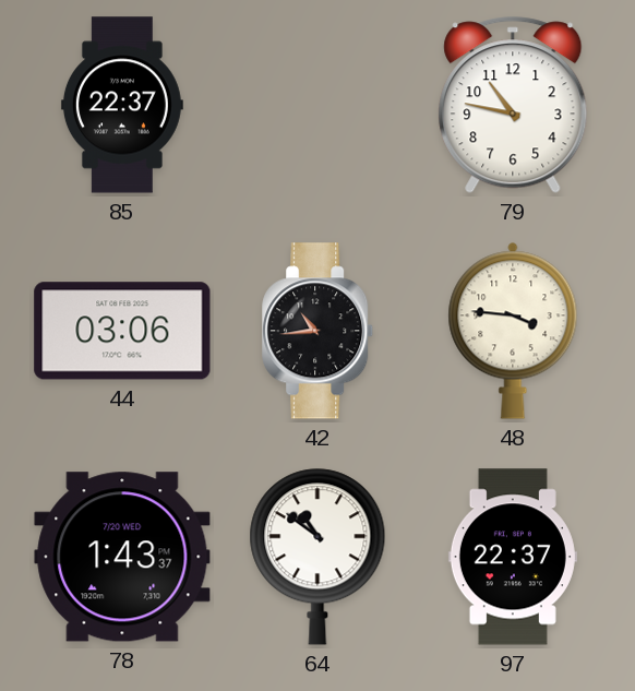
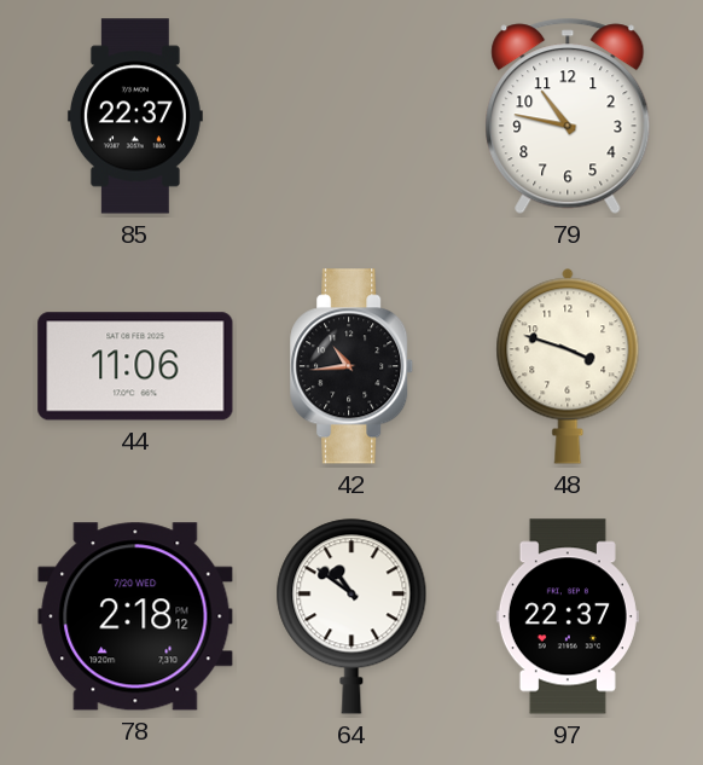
44: 03:06 -> 11:06
48: 3:46 -> 3:48
78: 1:43 -> 2:18
